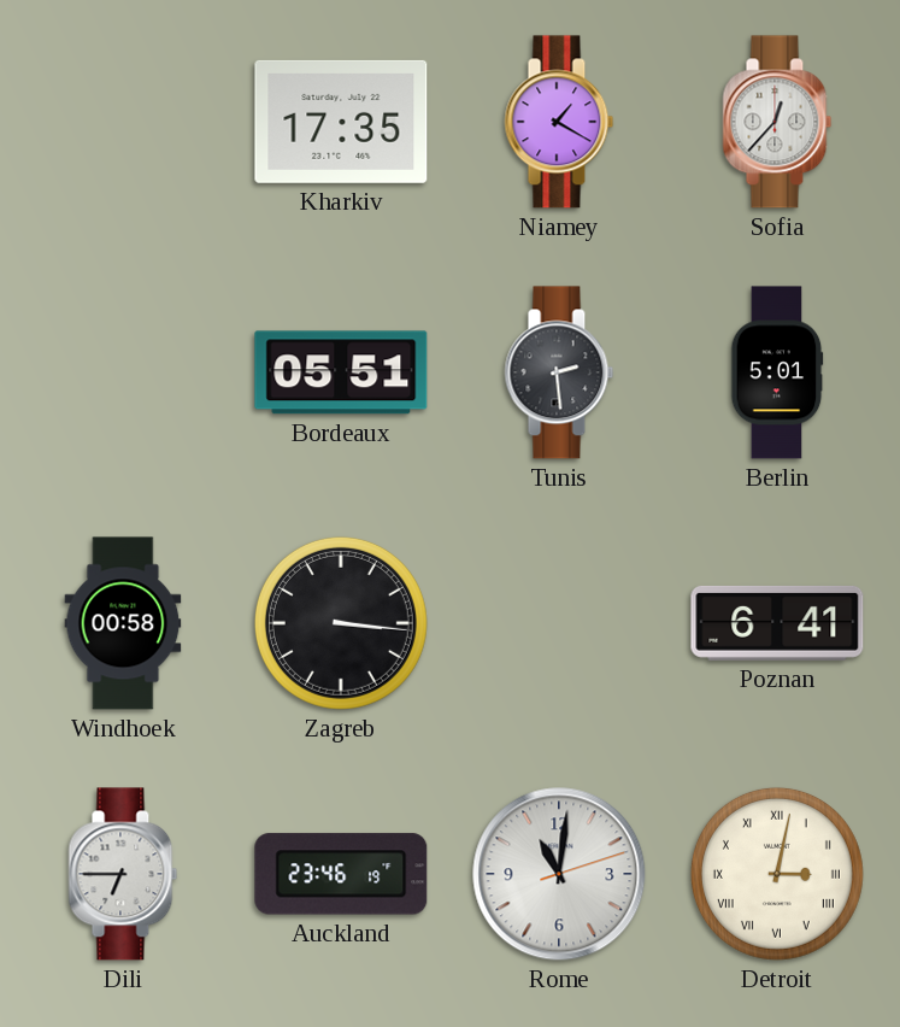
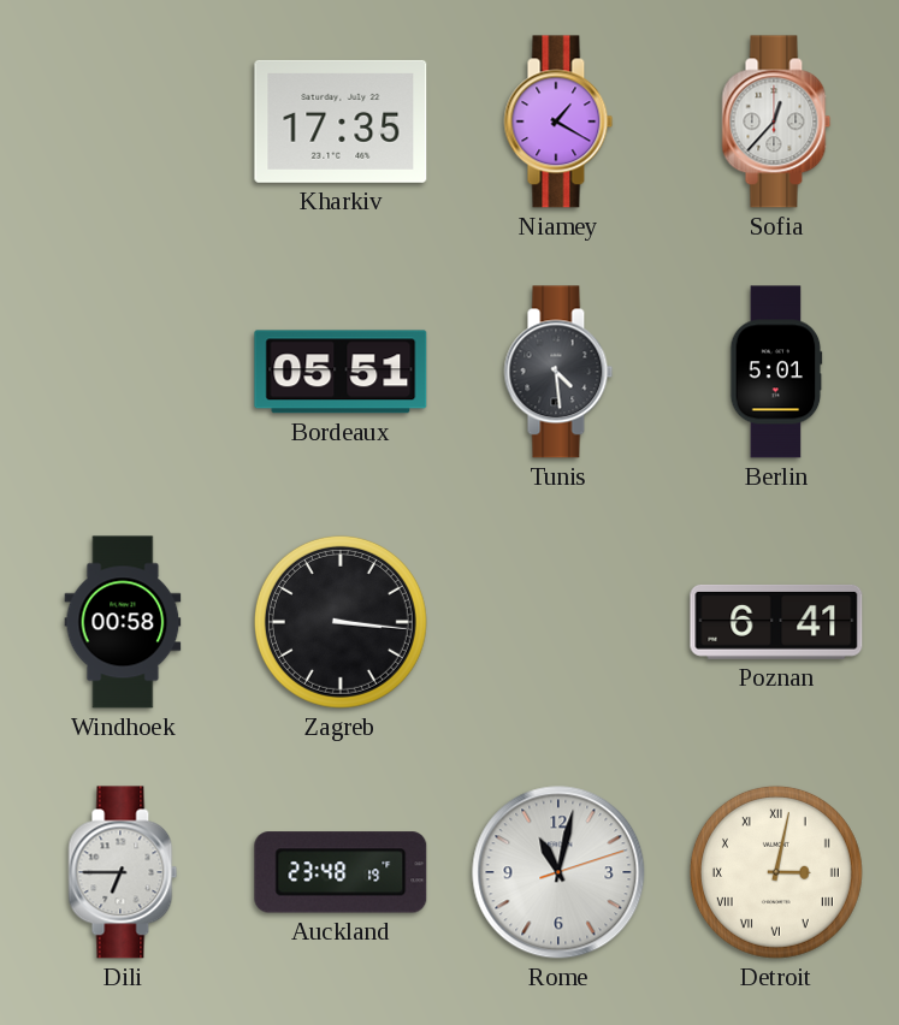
Tunis: 2:29 -> 4:29
Auckland: 23:46 -> 23:48
Rome: 11:01 -> 11:02
